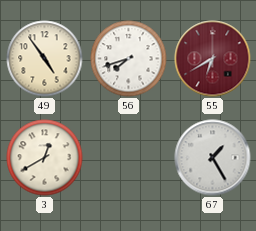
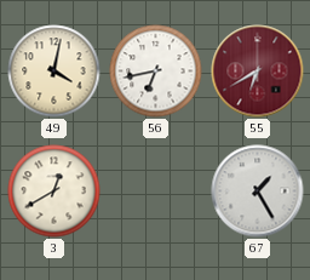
49: 4:54 -> 4:02
56: 7:42 -> 6:43
